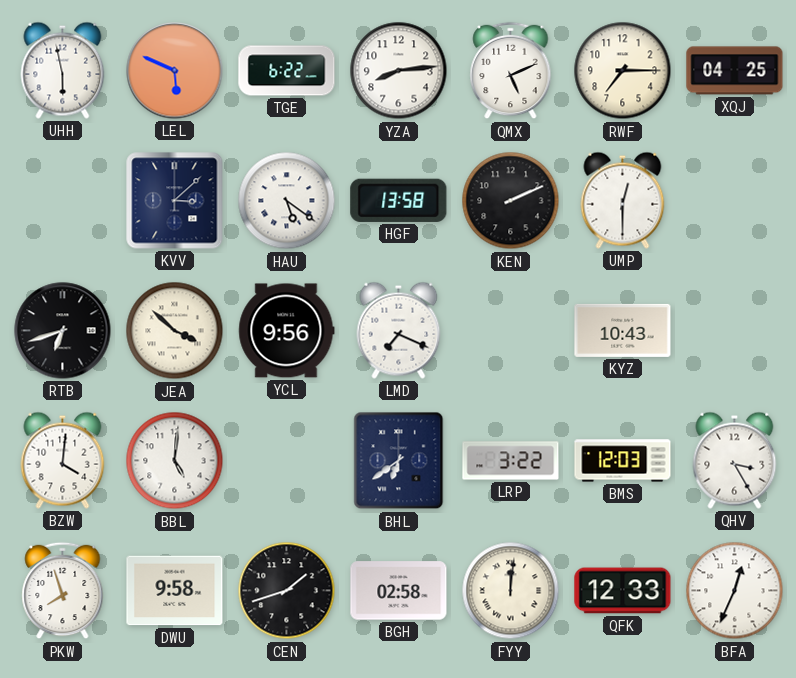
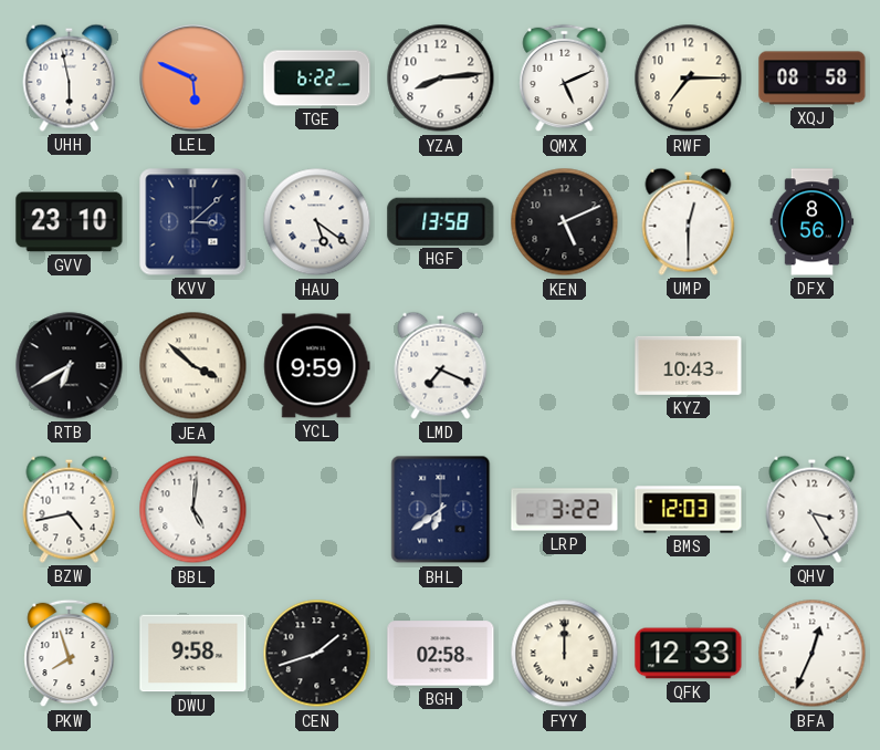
XQJ: 04:25 -> 08:58
GVV: none -> 23:10
KEN: 2:11 -> 5:11
DFX: none -> 8:56
RTB: 6:42 -> 6:40
YCL: 9:56 -> 9:59
BZW: 4:01 -> 4:43
FYY: 12:01 -> 12:00
